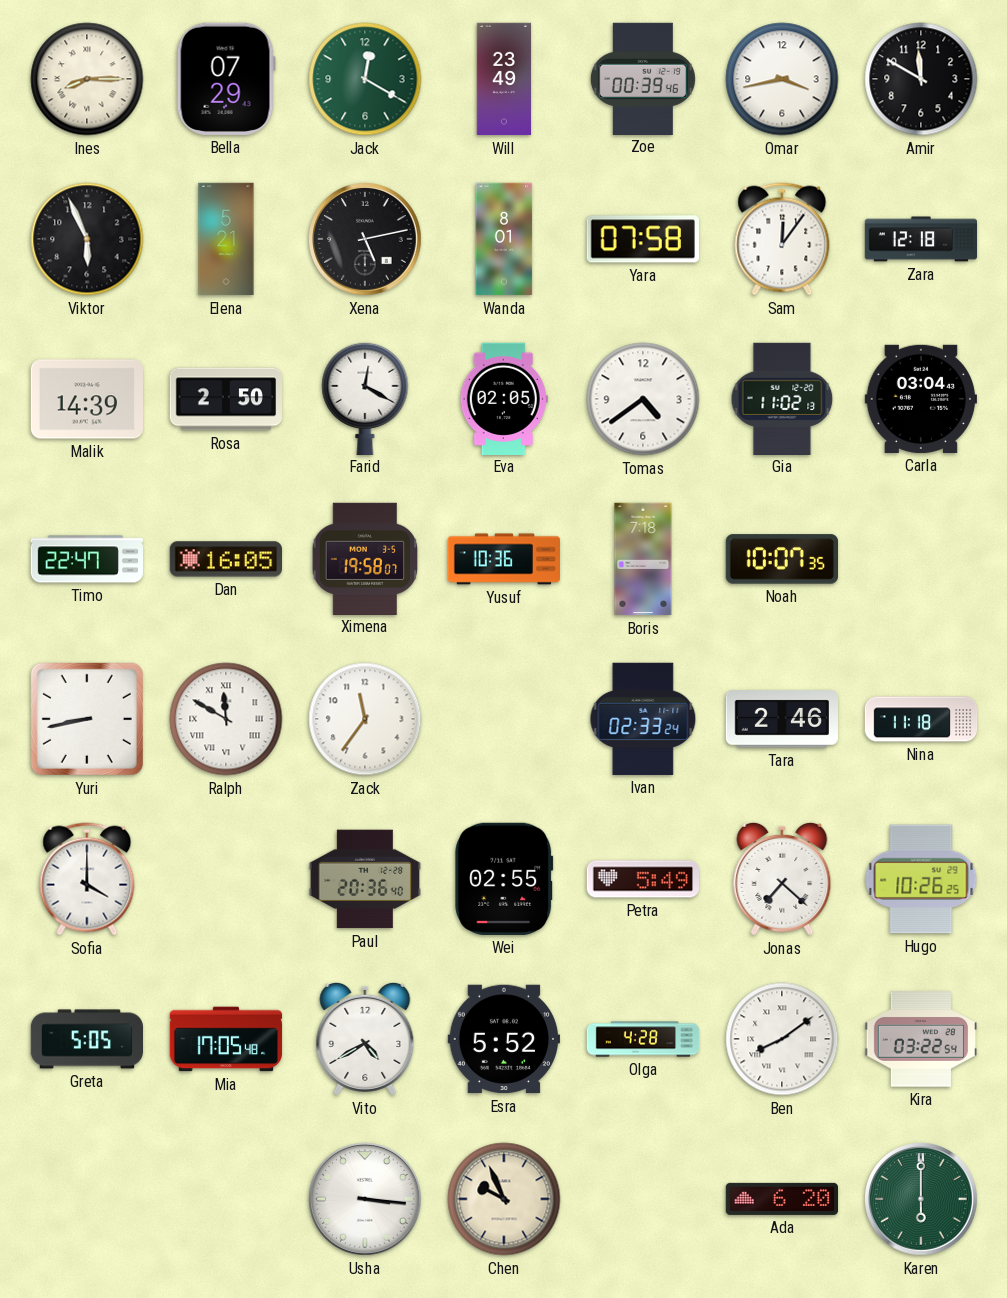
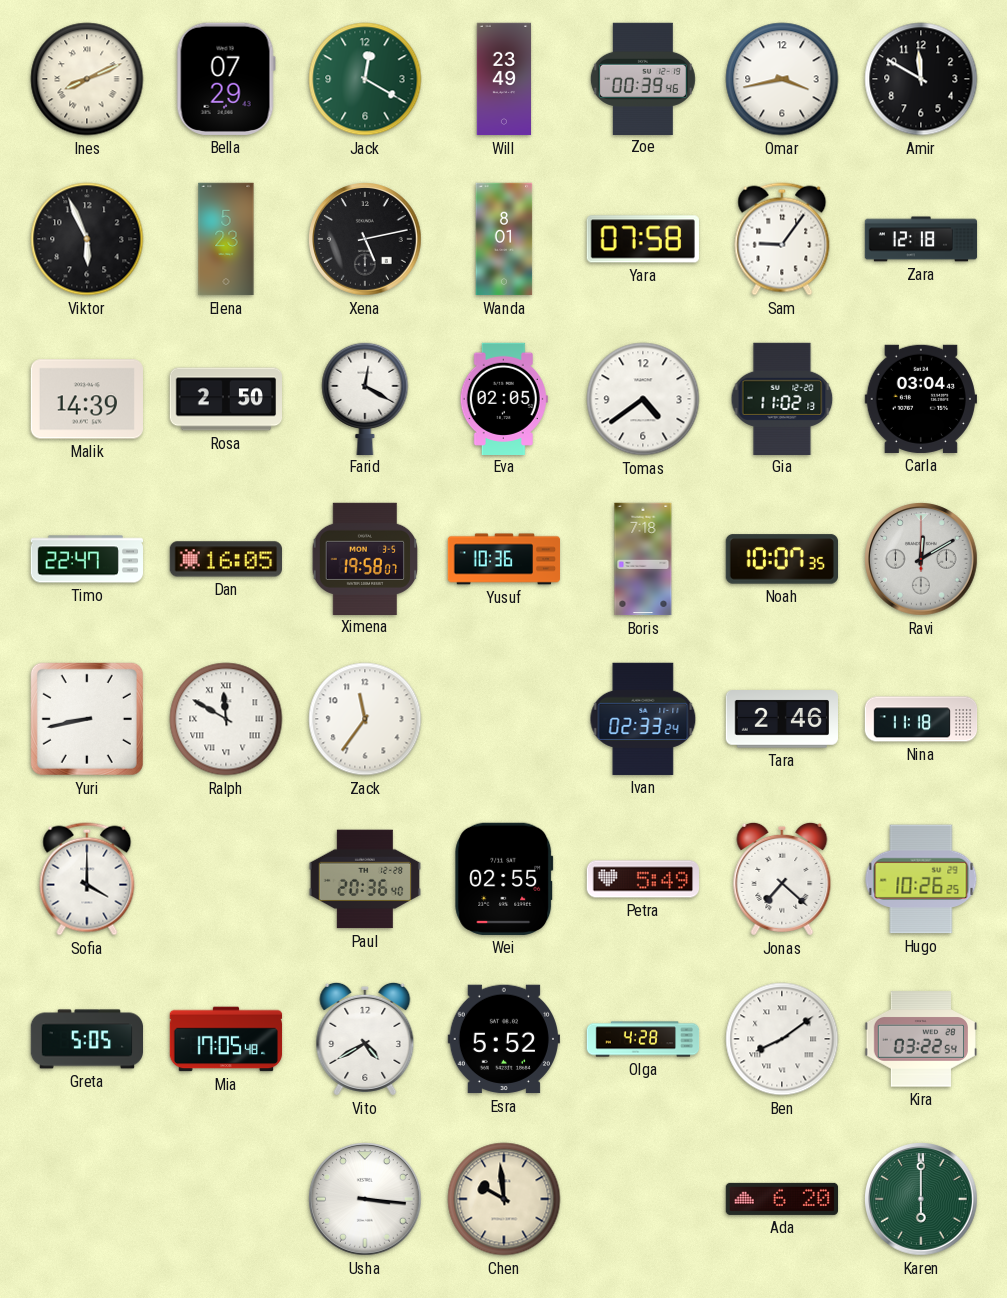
Ines: 8:15 -> 8:11
Elena: 5:21 -> 5:23
Sam: 12:06 -> 9:06
Ravi: none -> 12:10
Chen: 9:56 -> 9:59
